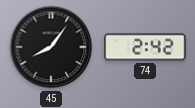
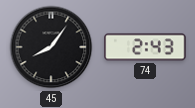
74: 2:42 -> 2:43
